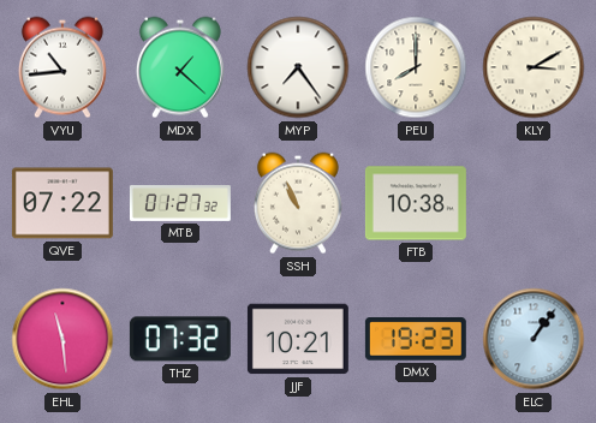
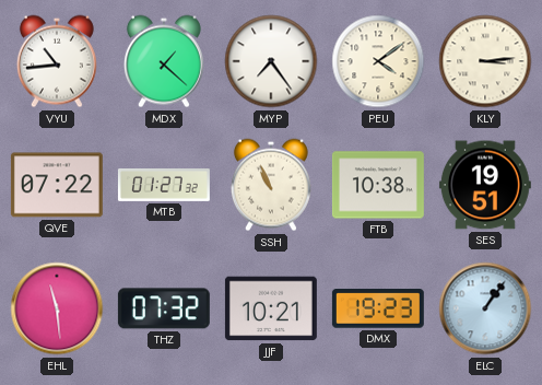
PEU: 8:00 -> 4:09
KLY: 3:10 -> 3:14
SES: none -> 19:51
